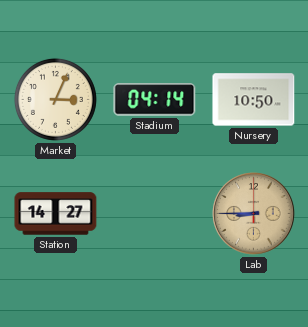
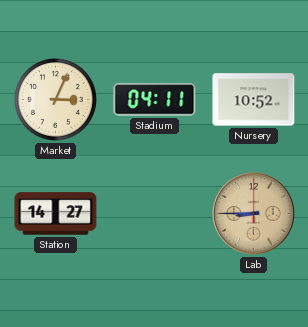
Stadium: 04:14 -> 04:11
Nursery: 10:50 -> 10:52
